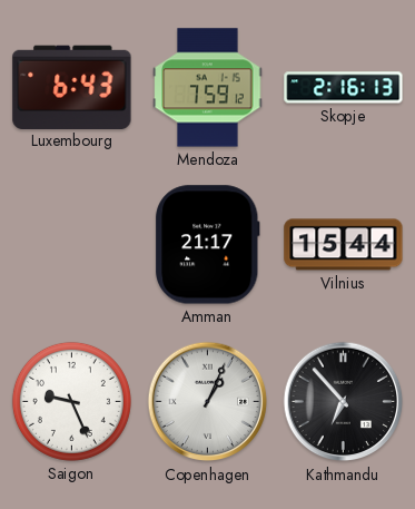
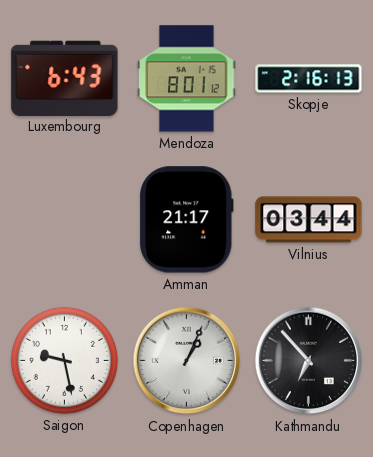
Mendoza: 7:59 -> 8:01
Vilnius: 15:44 -> 03:44
Saigon: 9:26 -> 9:28
